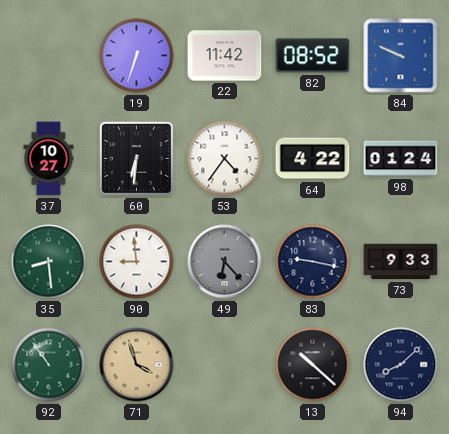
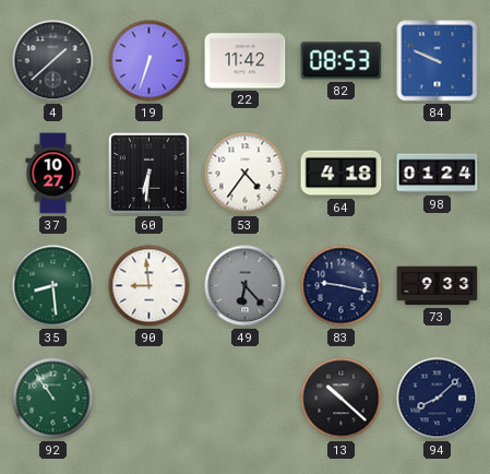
4: none -> 1:38
82: 08:52 -> 08:53
64: 4:22 -> 4:18
71: 3:57 -> none
